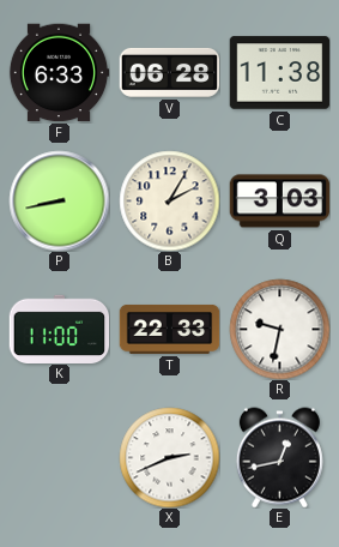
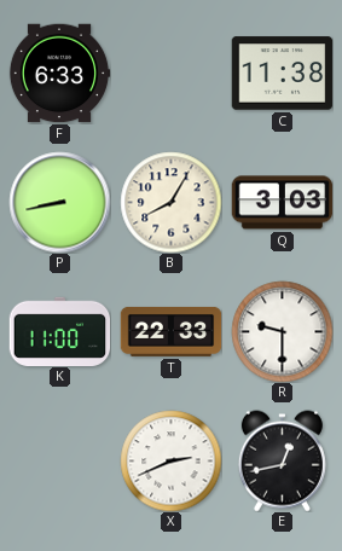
V: 06:28 -> none
B: 2:05 -> 8:05
R: 9:32 -> 9:30
